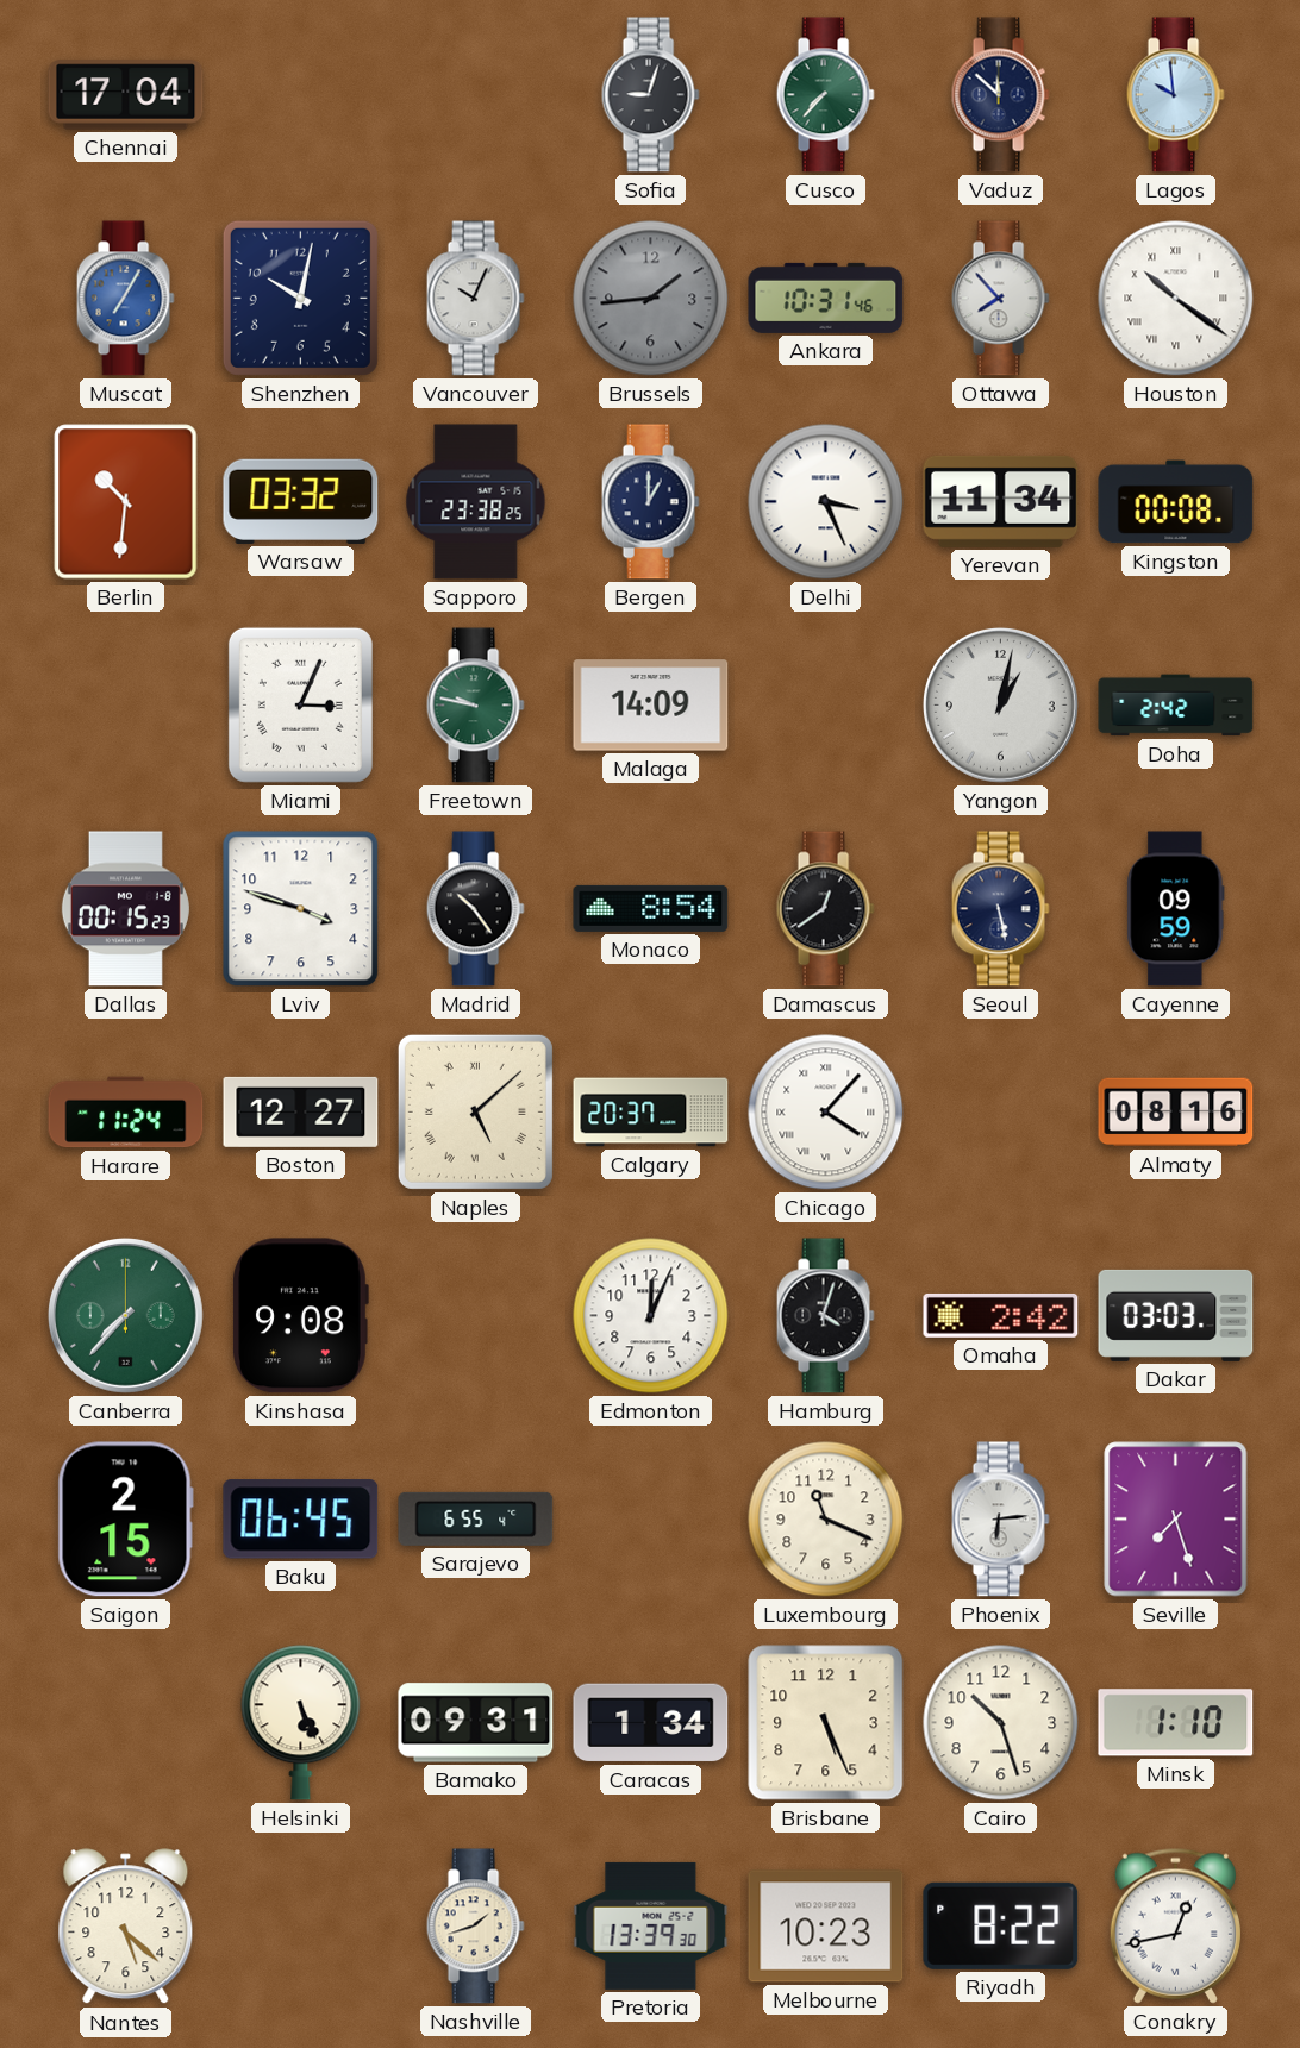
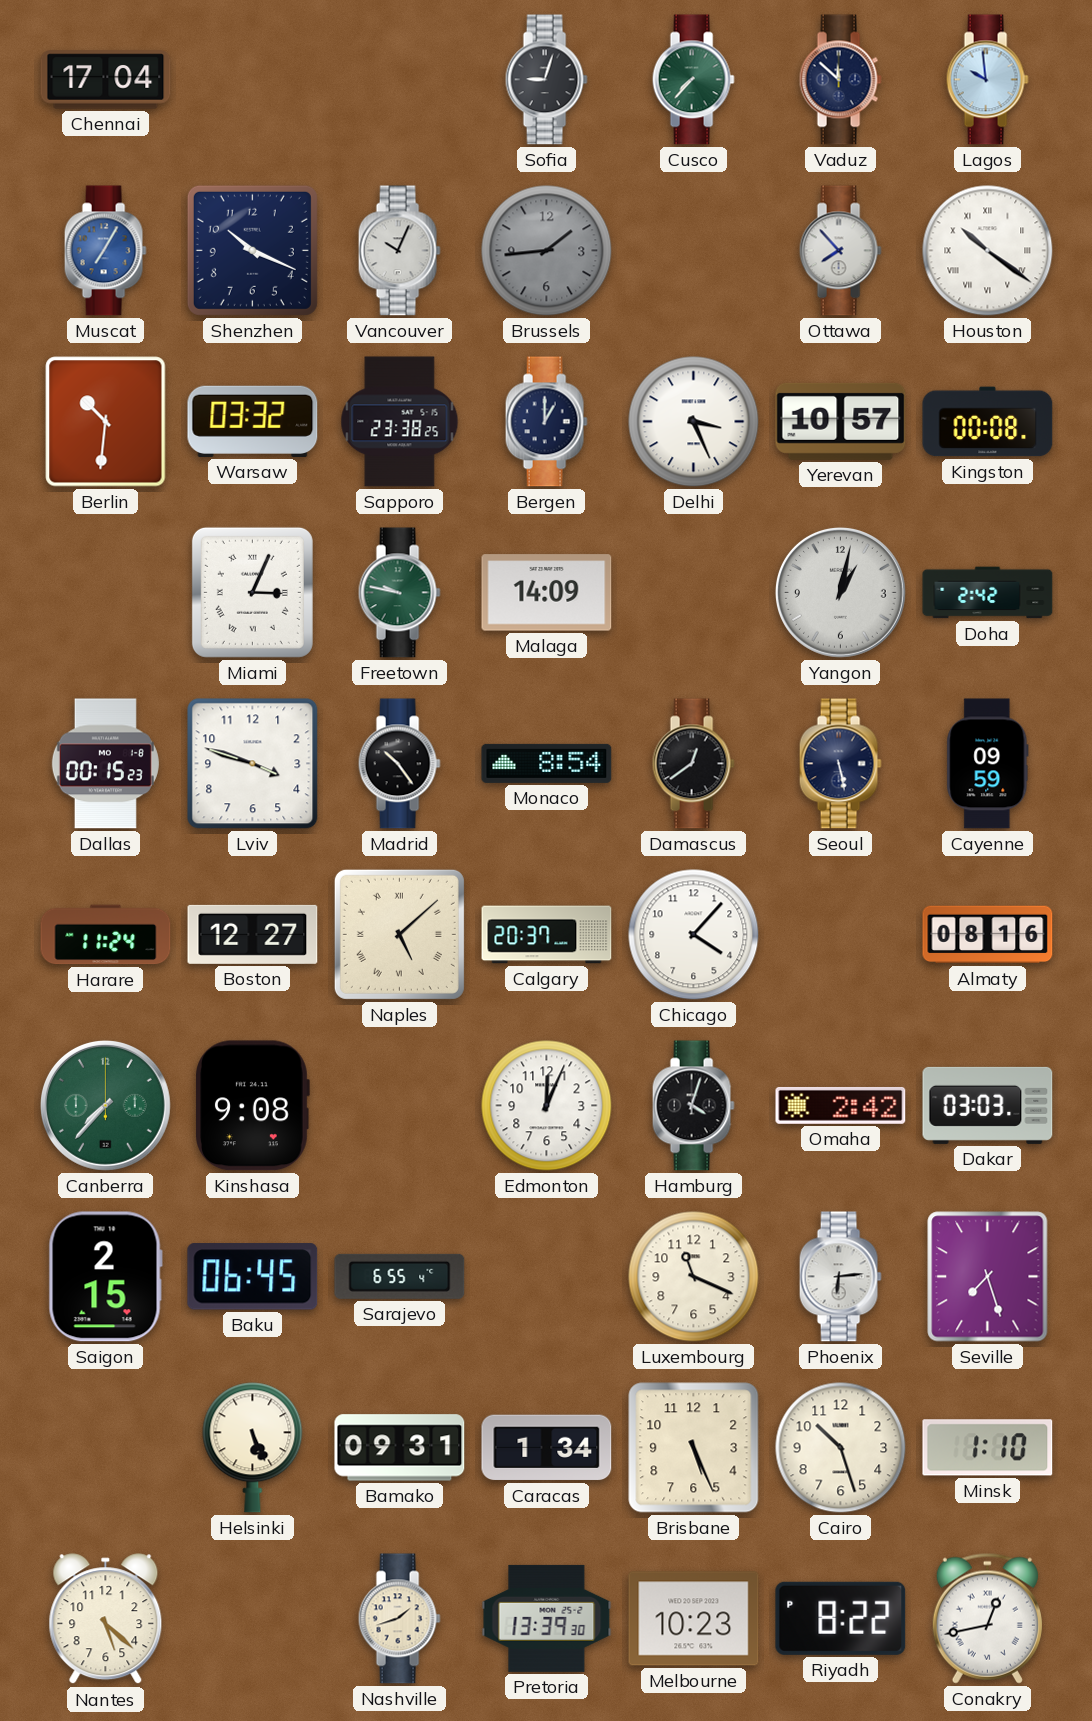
Shenzhen: 10:02 -> 10:19
Ankara: 10:31 -> none
Yerevan: 11:34 -> 10:57
Chicago numerals: Roman -> Arabic
